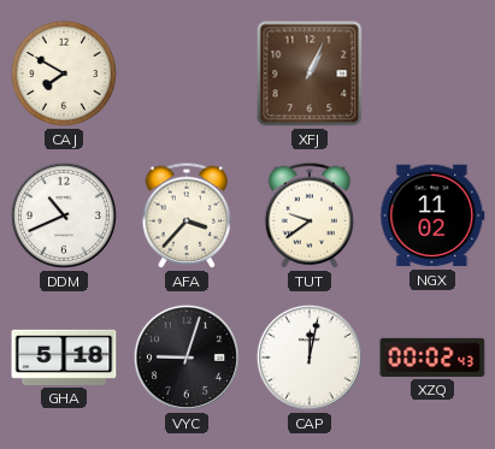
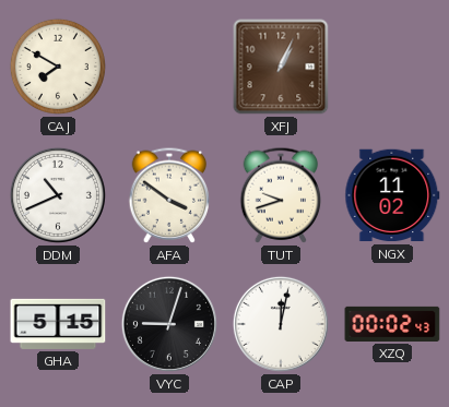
AFA: 3:37 -> 3:51
TUT: 9:39 -> 9:42
GHA: 5:18 -> 5:15
